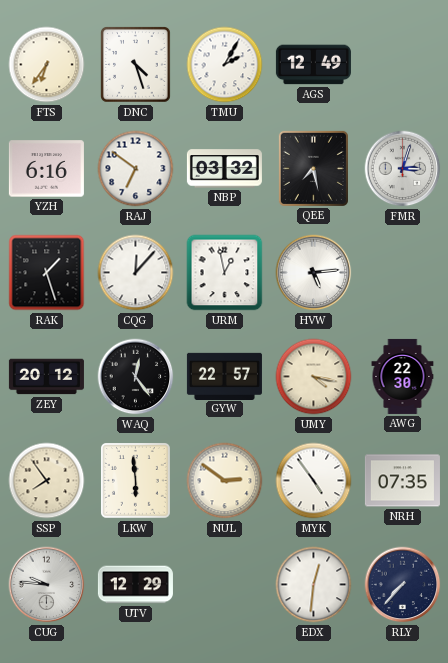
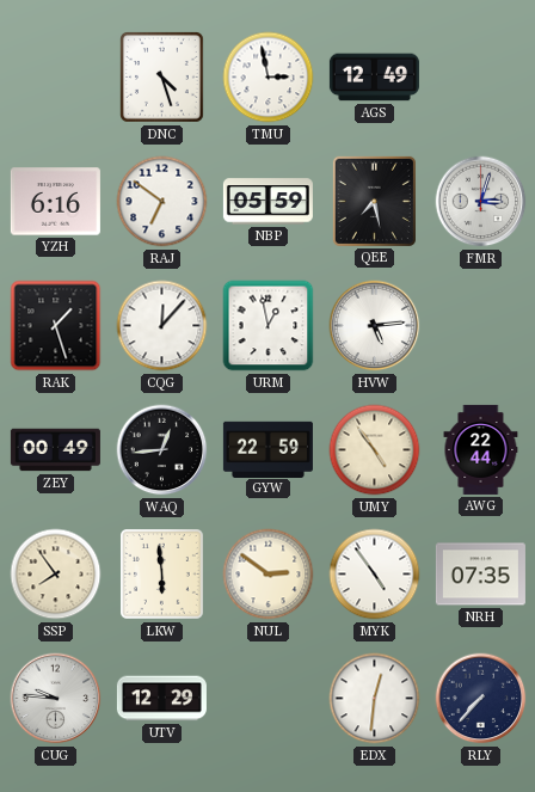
FTS: 6:36 -> none
TMU: 2:05 -> 2:58
NBP: 03:32 -> 05:59
ZEY: 20:12 -> 00:49
WAQ: 12:24 -> 12:44
GYW: 22:57 -> 22:59
UMY: 4:17 -> 4:54
AWG: 22:30 -> 22:44
